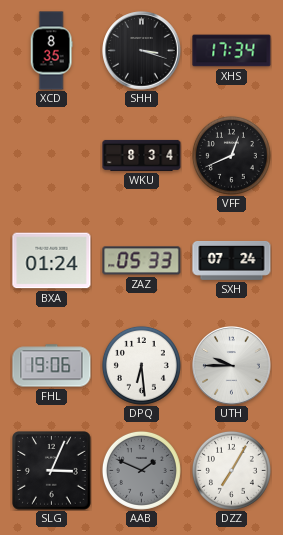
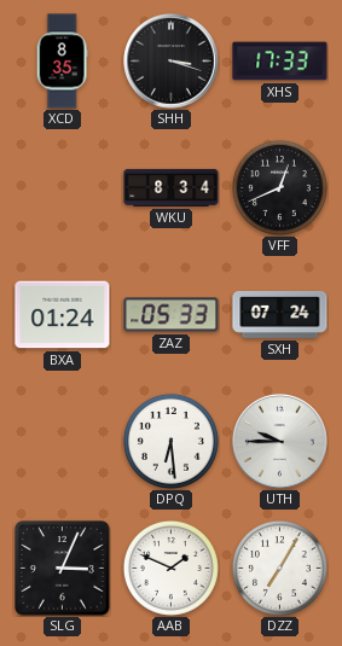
XHS: 17:34 -> 17:33
FHL: 19:06 -> none
AAB dial: grey -> white
